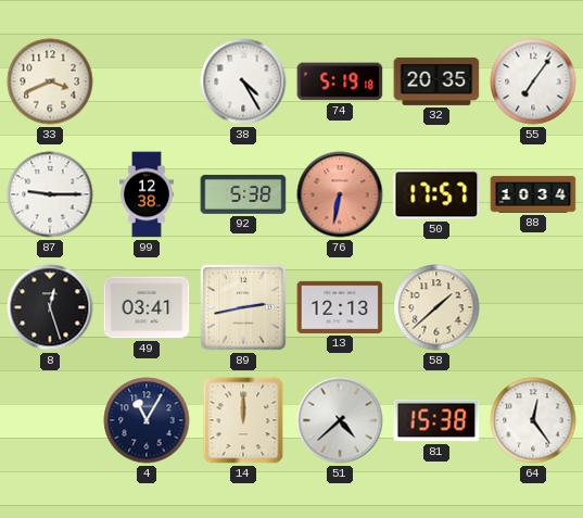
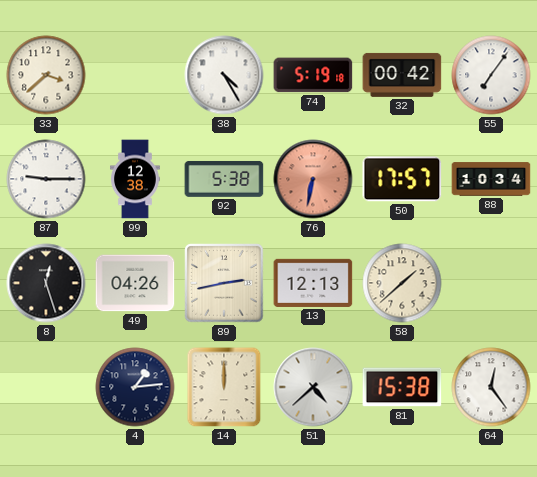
33: 3:41 -> 3:38
32: 20:35 -> 00:42
49: 03:41 -> 04:26
4: 11:05 -> 1:14
